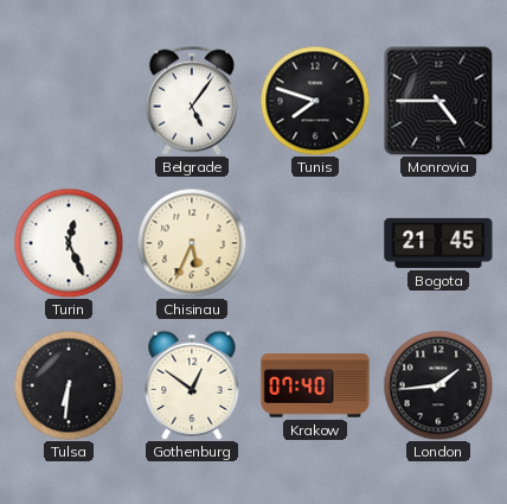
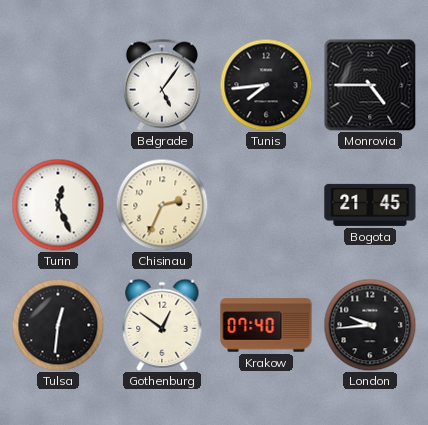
Tunis: 7:48 -> 7:44
Chisinau: 5:34 -> 2:34
Tulsa: 6:31 -> 12:31
London: 1:44 -> 9:44
